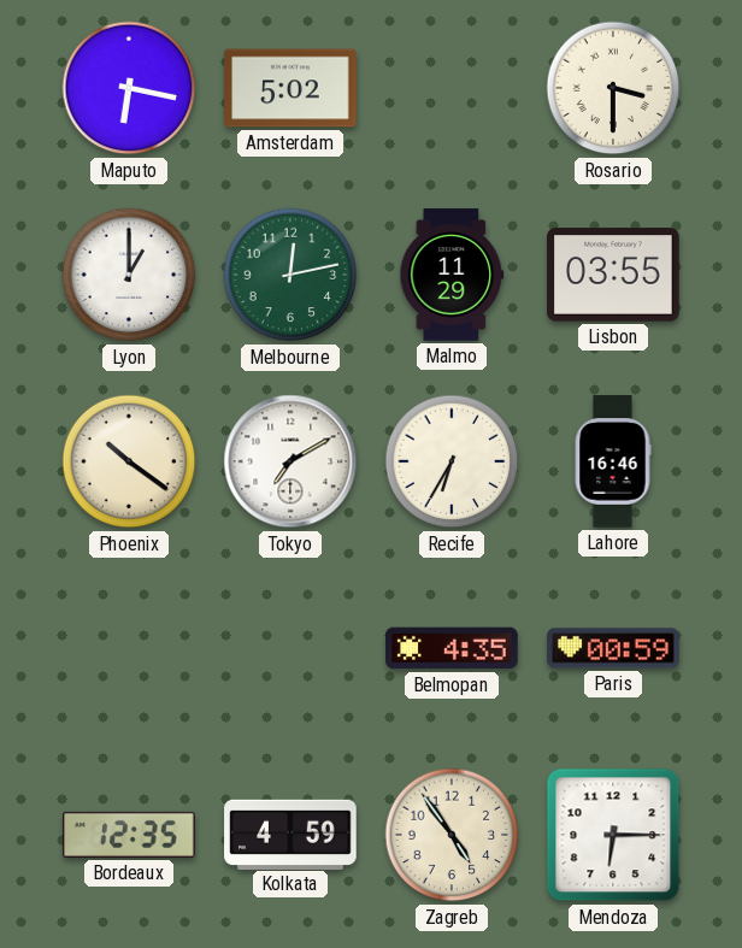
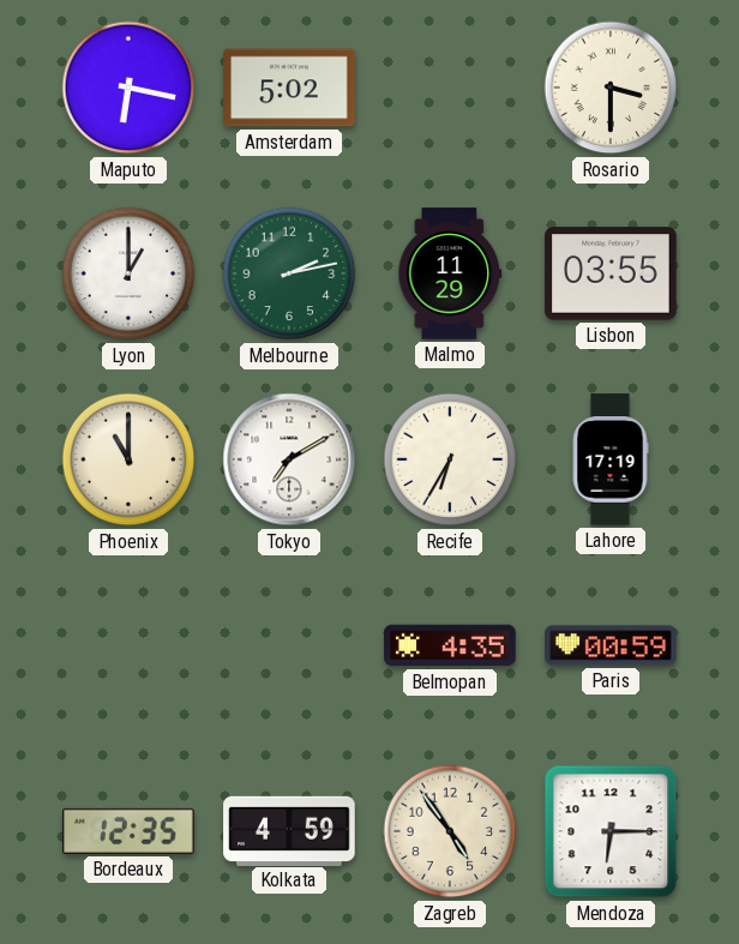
Melbourne: 12:13 -> 2:13
Phoenix: 10:21 -> 11:00
Lahore: 16:46 -> 17:19
